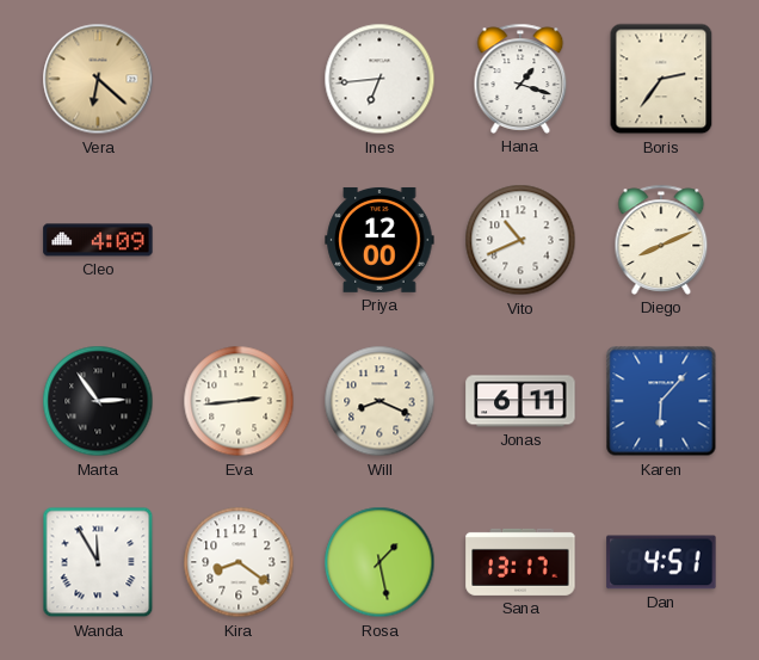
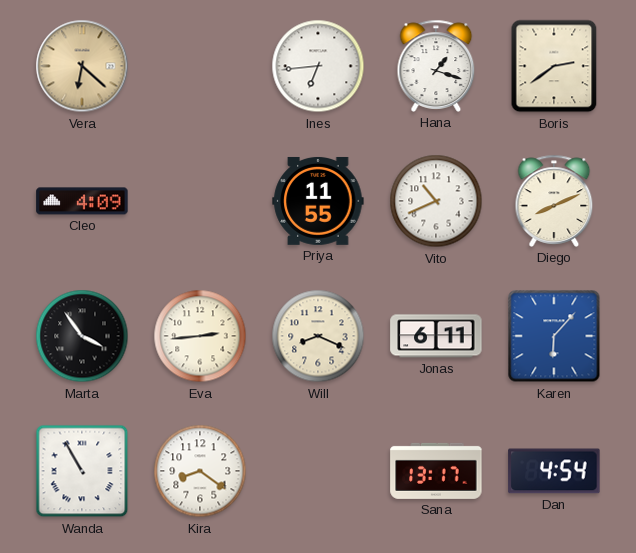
Boris: 2:36 -> 2:39
Priya: 12:00 -> 11:55
Marta: 2:54 -> 3:54
Wanda: 11:55 -> 10:55
Rosa: 1:28 -> none
Dan: 4:51 -> 4:54
